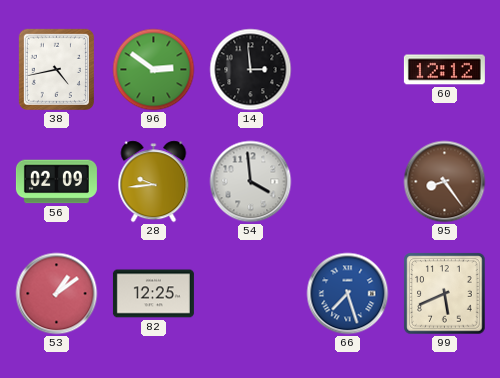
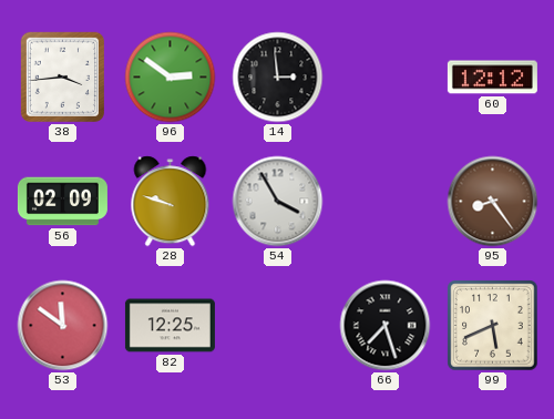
38: 4:43 -> 3:44
28: 9:44 -> 9:48
54: 3:59 -> 3:55
53: 1:09 -> 11:51
66 dial: blue -> black
